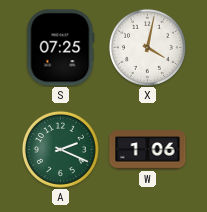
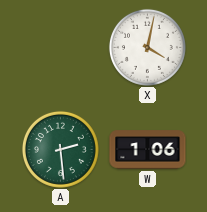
S: 07:25 -> none
A: 2:19 -> 2:29
